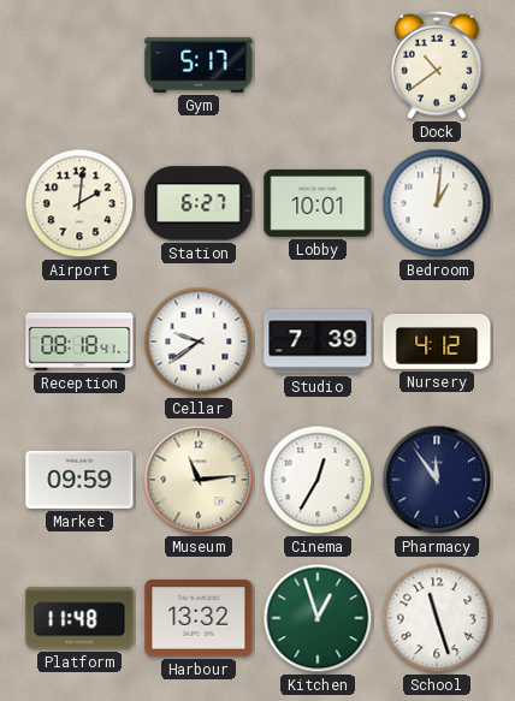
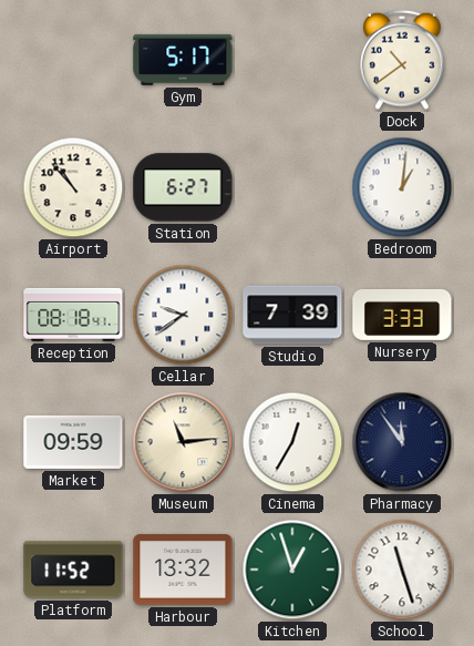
Airport: 2:01 -> 10:53
Lobby: 10:01 -> none
Nursery: 4:12 -> 3:33
Platform: 11:48 -> 11:52
